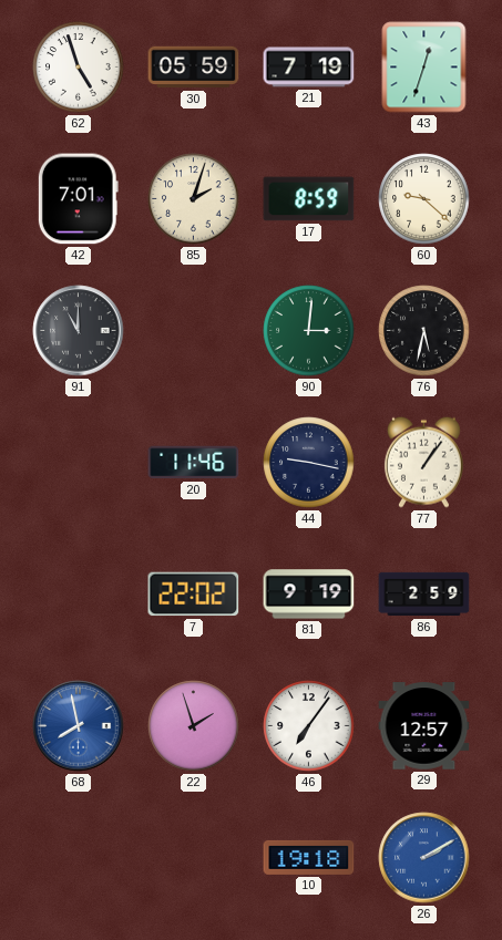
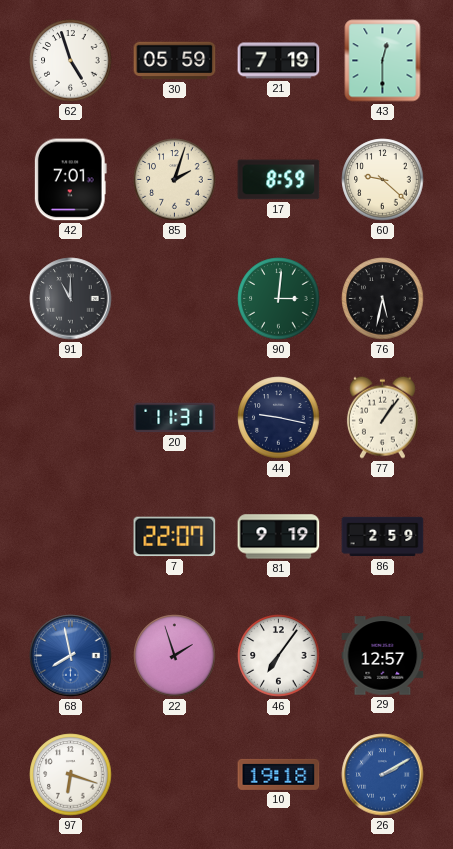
43: 12:33 -> 12:30
20: 11:46 -> 11:31
7: 22:02 -> 22:07
97: none -> 6:18
